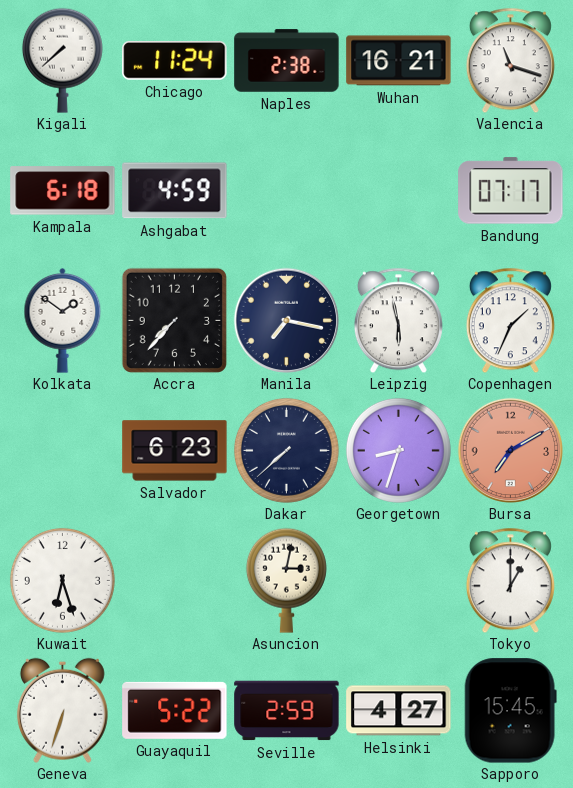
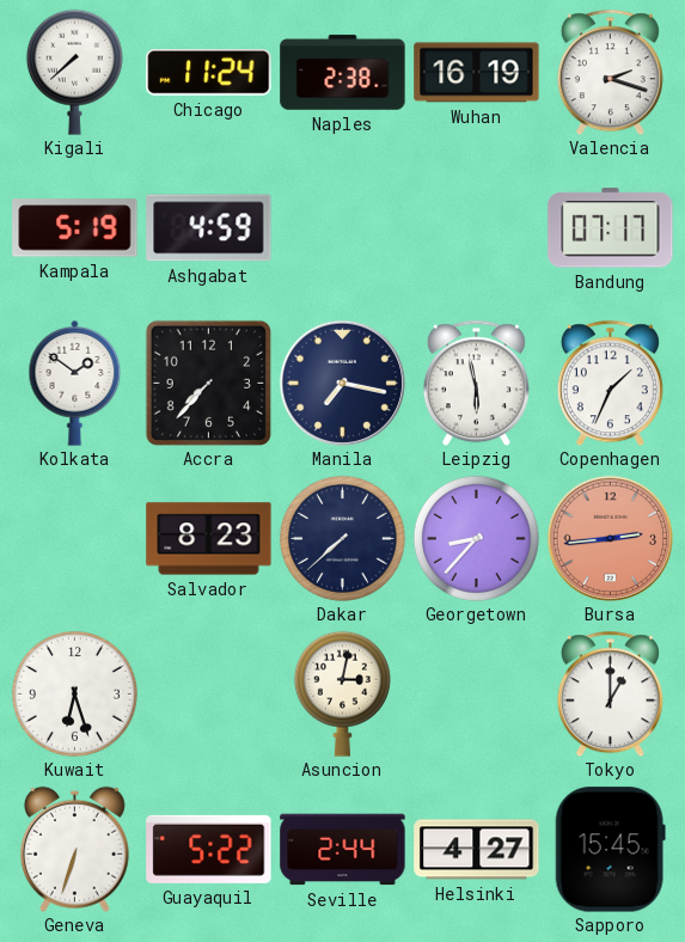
Wuhan: 16:21 -> 16:19
Valencia: 11:18 -> 2:18
Kampala: 6:18 -> 5:19
Salvador: 6:23 -> 8:23
Georgetown: 8:33 -> 8:37
Bursa: 7:10 -> 2:44
Seville: 2:59 -> 2:44
